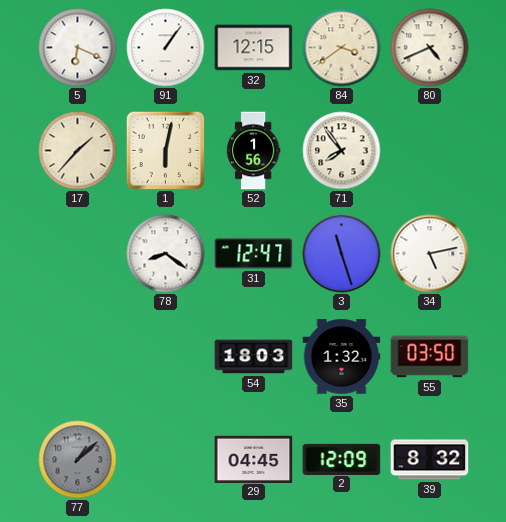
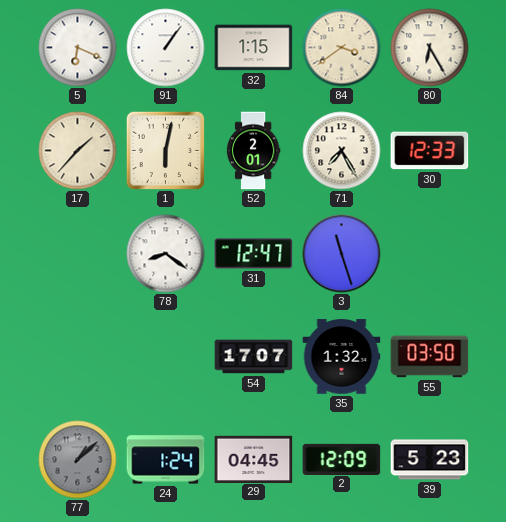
32: 12:15 -> 1:15
80: 4:41 -> 6:25
52: 1:56 -> 2:01
71: 7:54 -> 7:25
30: none -> 12:33
34: 5:13 -> none
54: 18:03 -> 17:07
24: none -> 1:24
39: 8:32 -> 5:23
